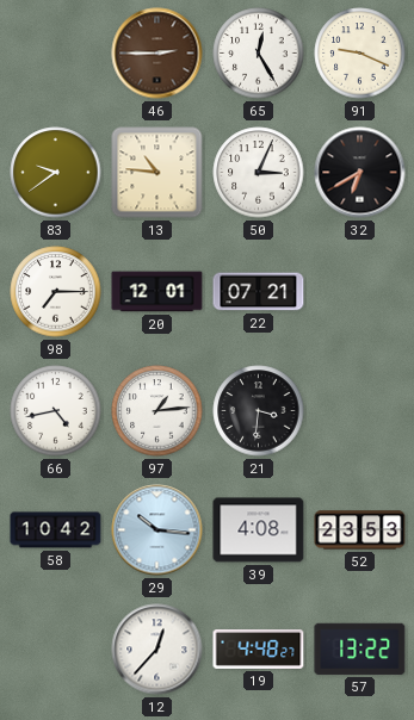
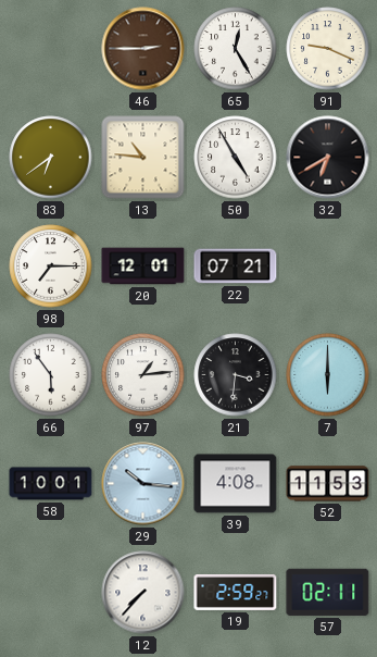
83: 9:39 -> 6:39
50: 3:04 -> 4:55
66: 4:43 -> 5:54
7: none -> 6:00
58: 10:42 -> 10:01
52: 23:53 -> 11:53
12: 12:37 -> 7:37
19: 4:48 -> 2:59
57: 13:22 -> 02:11
